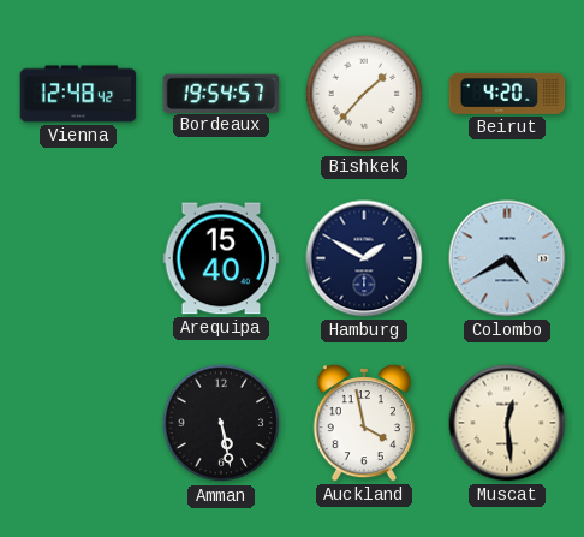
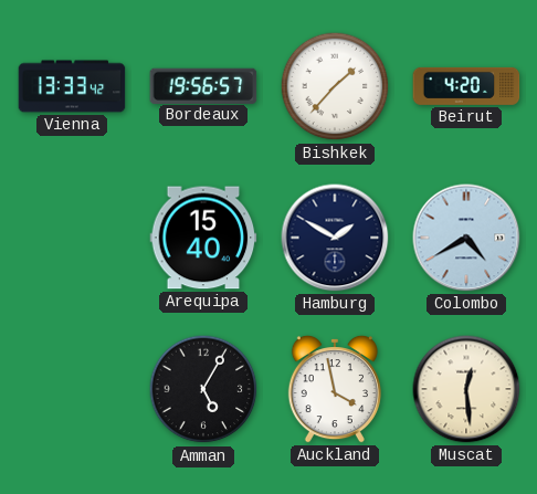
Vienna: 12:48 -> 13:33
Bordeaux: 19:54 -> 19:56
Amman: 5:28 -> 5:05
